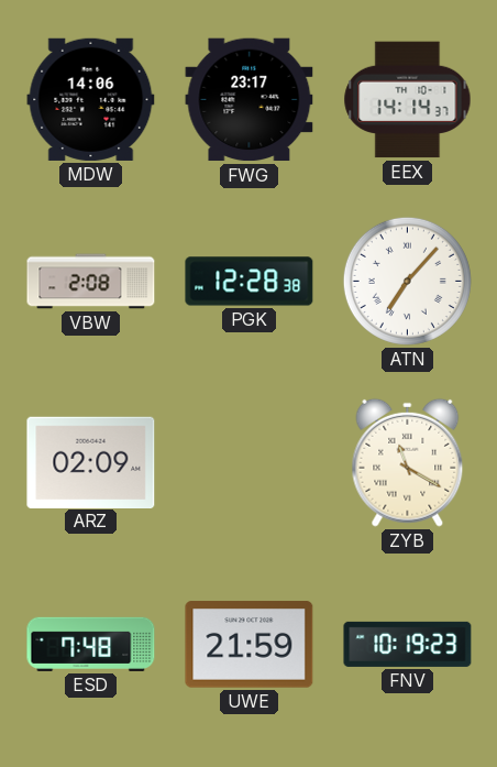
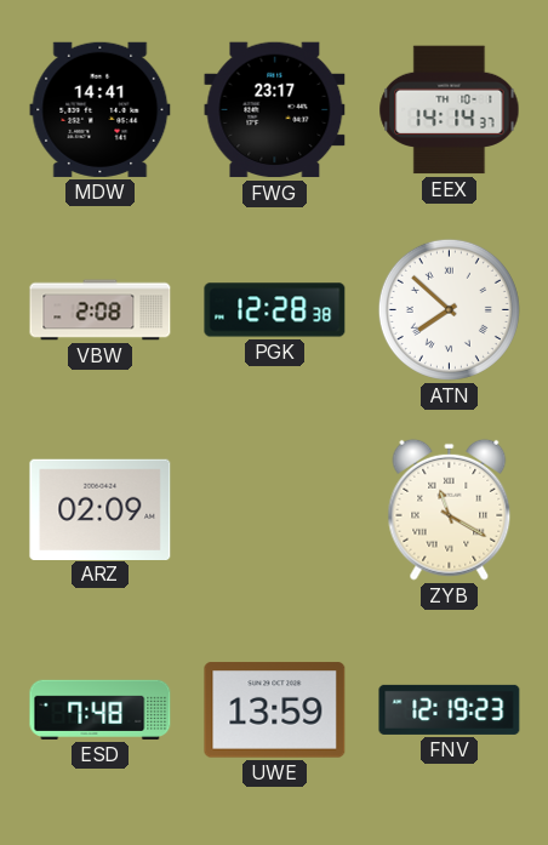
MDW: 14:06 -> 14:41
ATN: 7:07 -> 7:52
UWE: 21:59 -> 13:59
FNV: 10:19 -> 12:19
